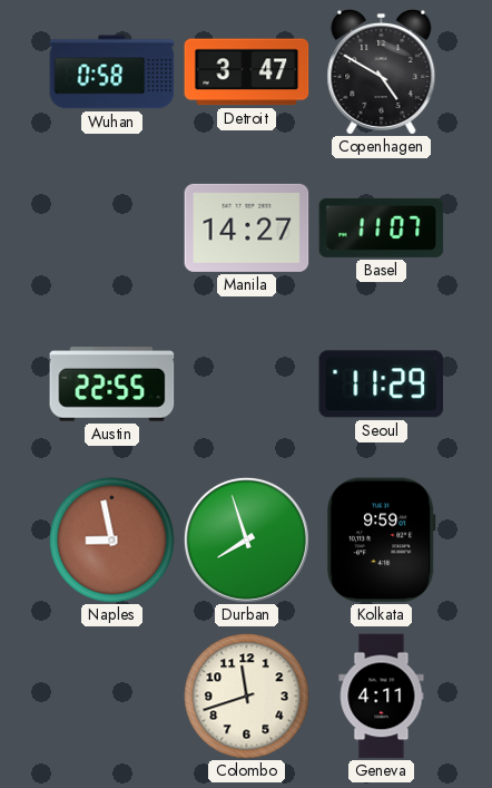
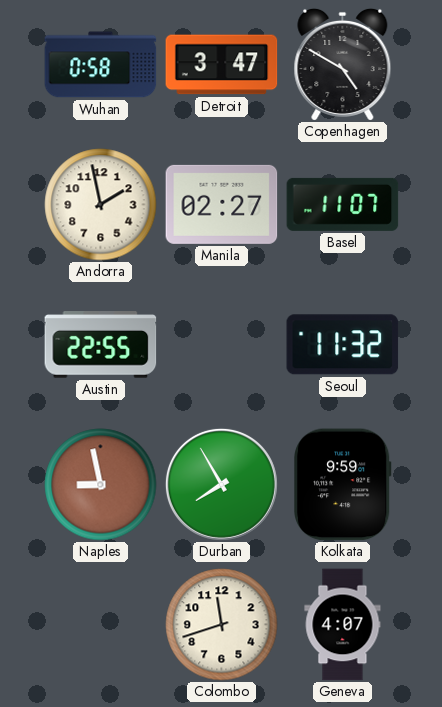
Andorra: none -> 1:58
Manila: 14:27 -> 02:27
Seoul: 11:29 -> 11:32
Durban: 7:57 -> 7:55
Geneva: 4:11 -> 4:07
